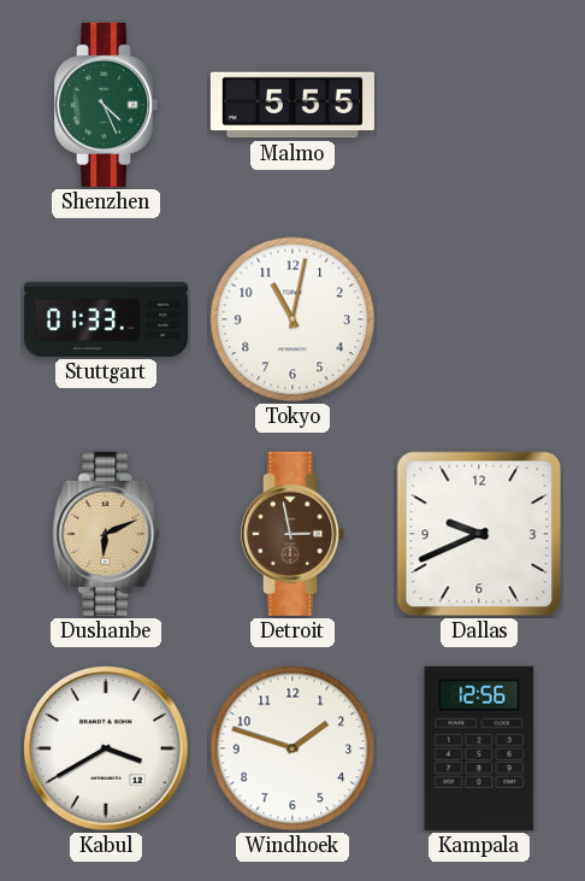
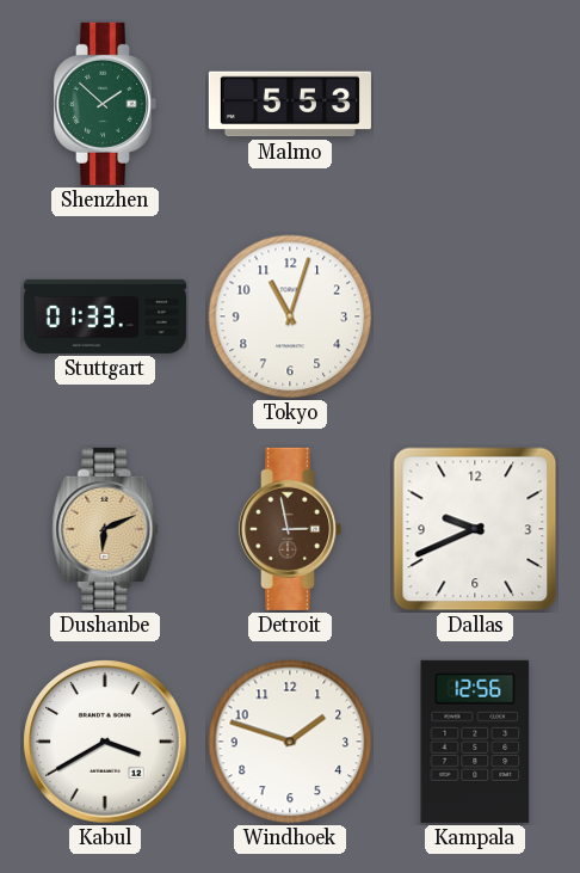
Shenzhen: 4:26 -> 1:52
Malmo: 5:55 -> 5:53
Tokyo: 11:02 -> 11:03
